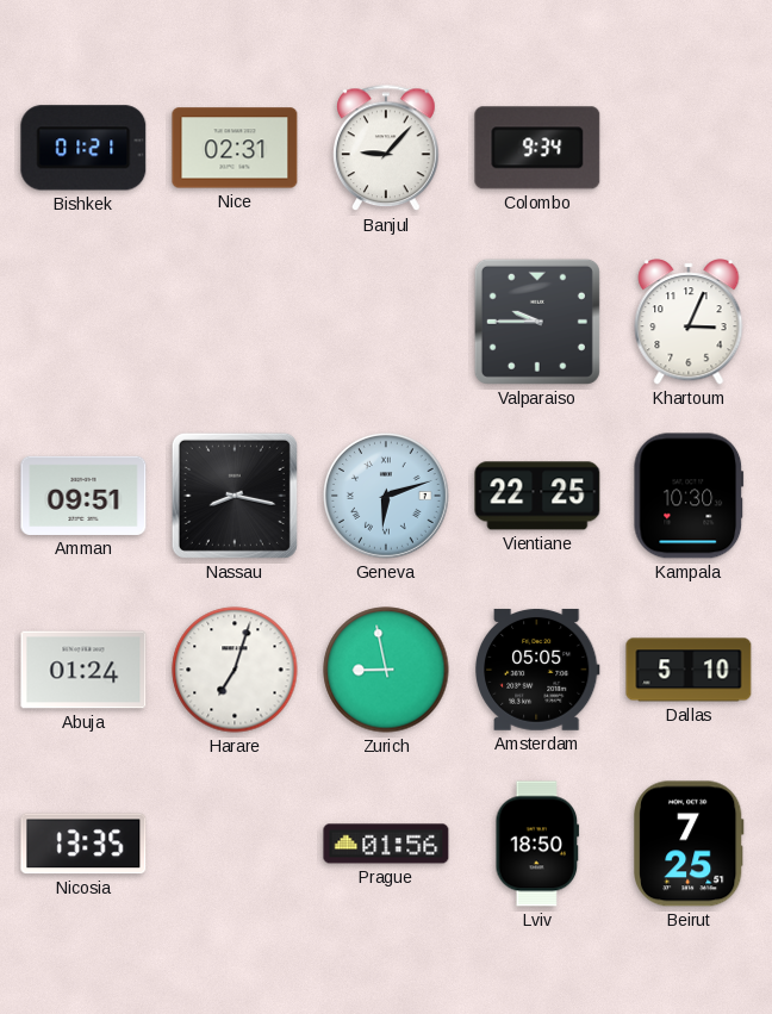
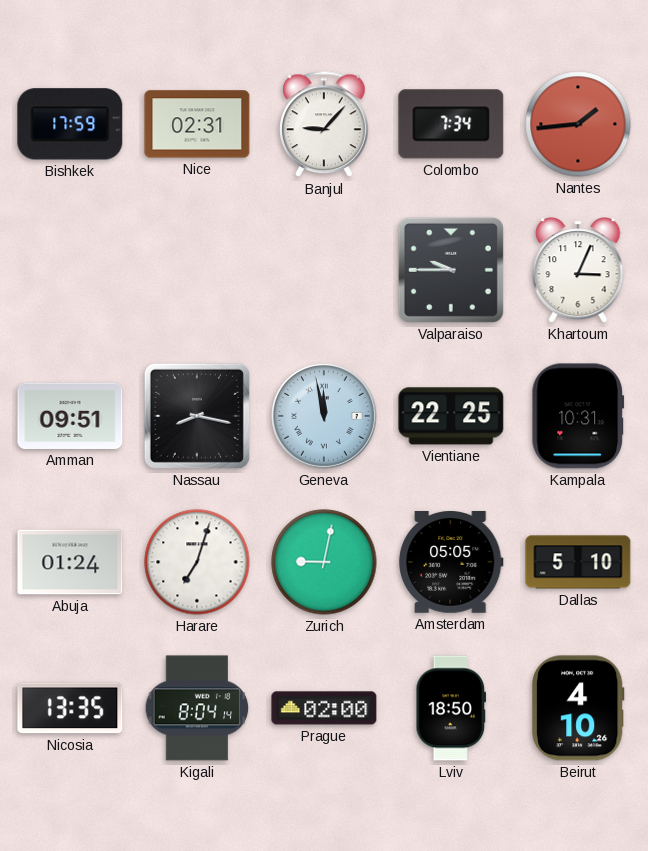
Bishkek: 01:21 -> 17:59
Colombo: 9:34 -> 7:34
Nantes: none -> 1:44
Geneva: 6:12 -> 11:58
Kampala: 10:30 -> 10:31
Zurich: 8:58 -> 9:02
Kigali: none -> 8:04
Prague: 01:56 -> 02:00
Beirut: 7:25 -> 4:10
